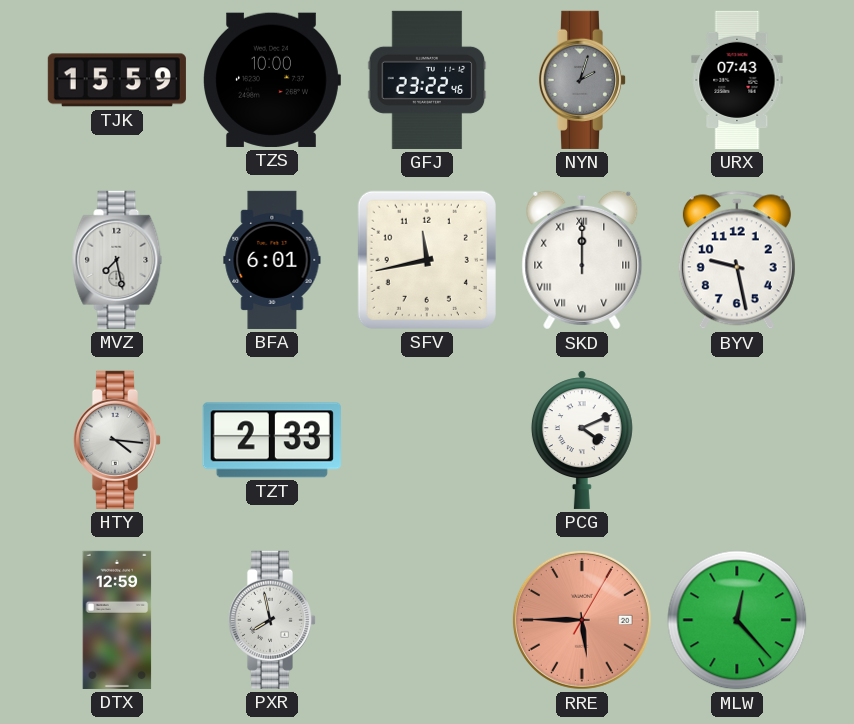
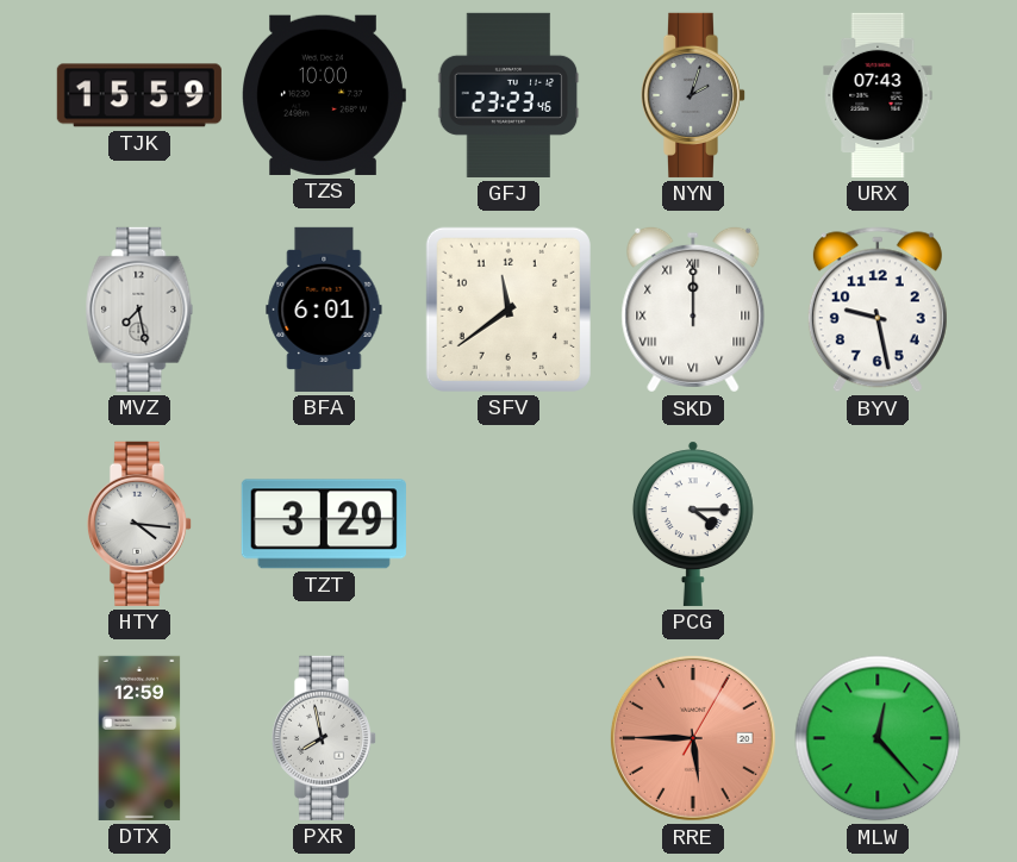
GFJ: 23:22 -> 23:23
SFV: 11:43 -> 11:39
TZT: 2:33 -> 3:29
PCG: 4:11 -> 4:15
